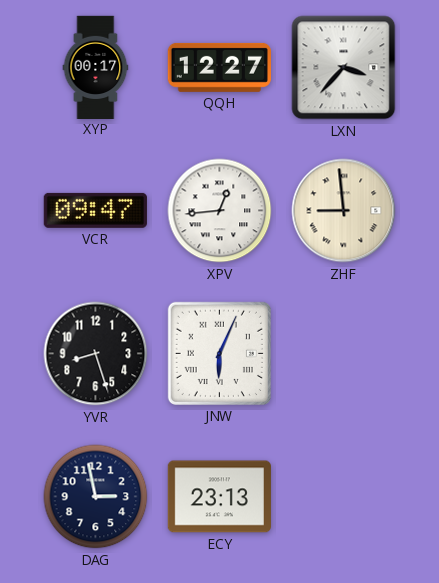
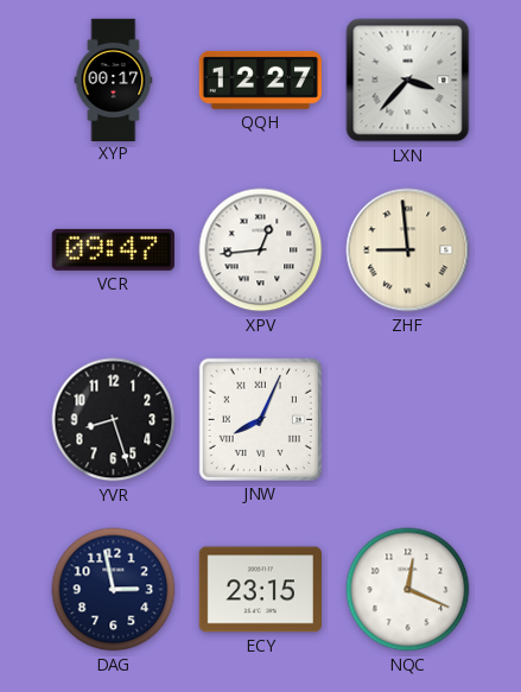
JNW: 6:04 -> 8:04
ECY: 23:13 -> 23:15
NQC: none -> 12:19
